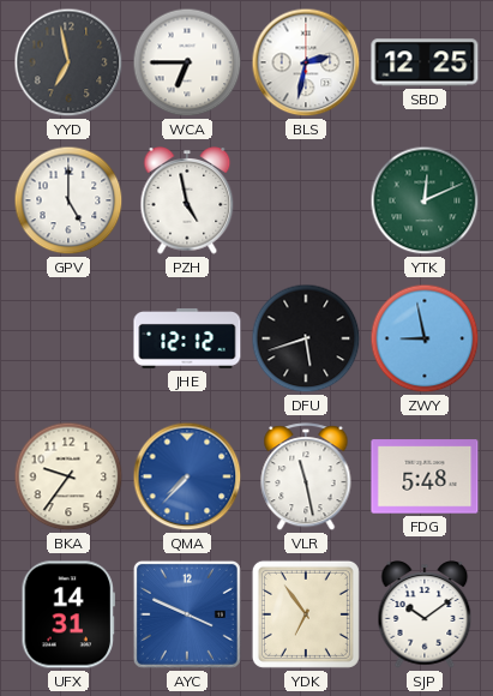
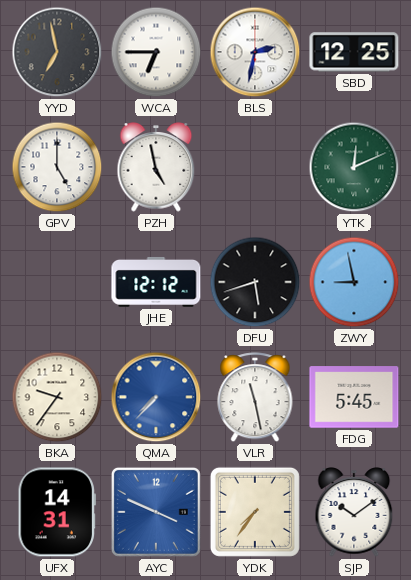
FDG: 5:48 -> 5:45
YDK: 6:54 -> 7:36
